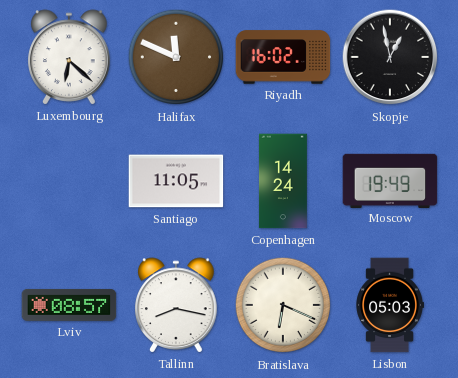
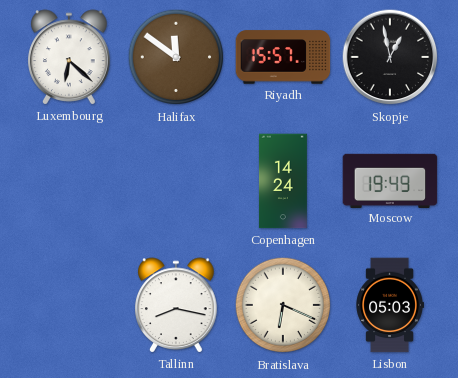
Halifax: 11:49 -> 11:51
Riyadh: 16:02 -> 15:57
Santiago: 11:05 -> none
Lviv: 08:57 -> none
